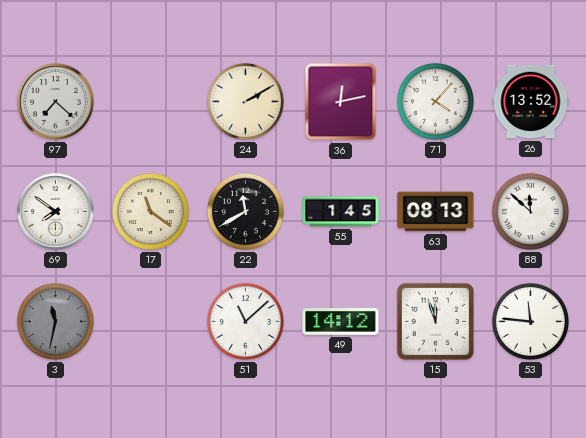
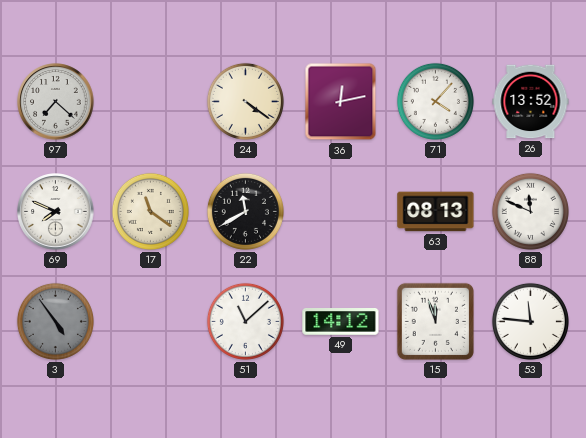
24: 2:10 -> 4:21
69: 7:51 -> 7:49
55: 1:45 -> none
88: 11:52 -> 11:49
3: 11:32 -> 4:54
